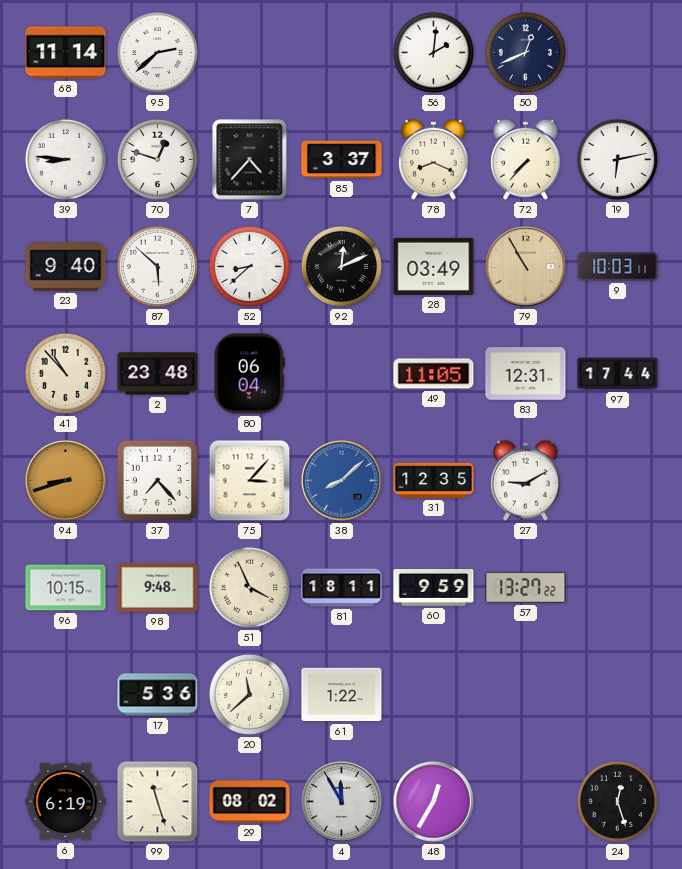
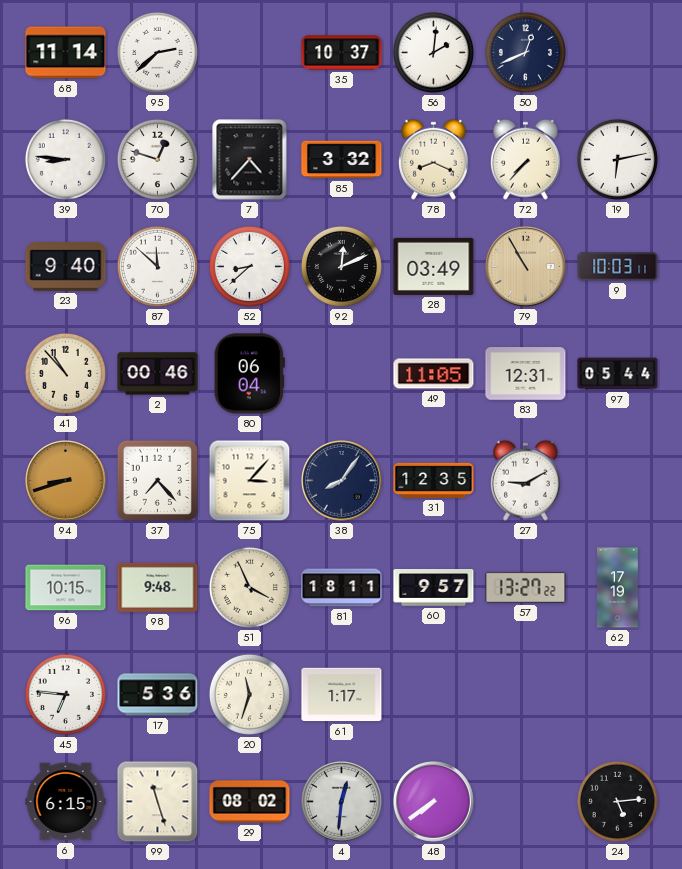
35: none -> 10:37
85: 3:37 -> 3:32
87: 5:52 -> 11:52
2: 23:48 -> 00:46
97: 17:44 -> 05:44
38: 8:08 -> 8:06
38 dial: blue -> navy
60: 9:59 -> 9:57
62: none -> 17:19
45: none -> 6:46
20: 11:38 -> 11:33
61: 1:22 -> 1:17
6: 6:19 -> 6:15
4: 11:55 -> 12:31
48: 12:35 -> 7:39
24: 12:27 -> 5:14
